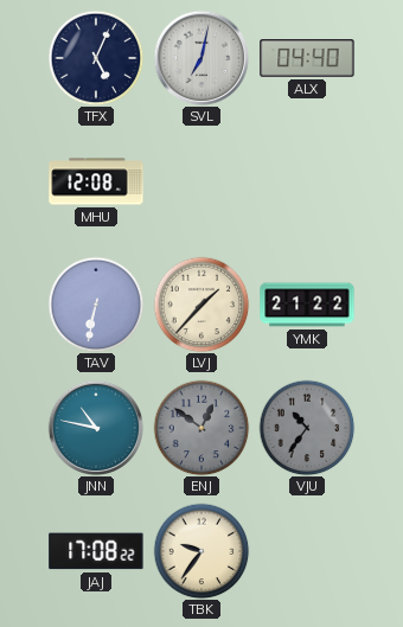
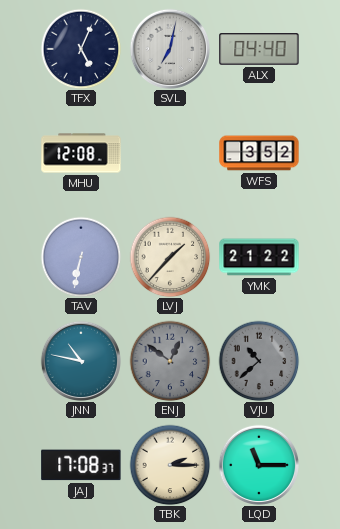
WFS: none -> 3:52
VJU: 10:36 -> 10:38
JAJ: 17:08:22 -> 17:08:37
TBK: 9:36 -> 2:15
LQD: none -> 11:15
